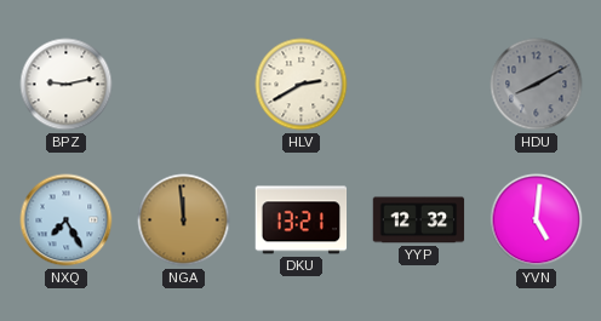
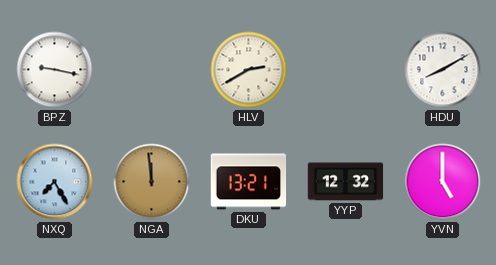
BPZ: 9:13 -> 9:17
HDU dial: grey -> white
YVN: 5:01 -> 5:00
